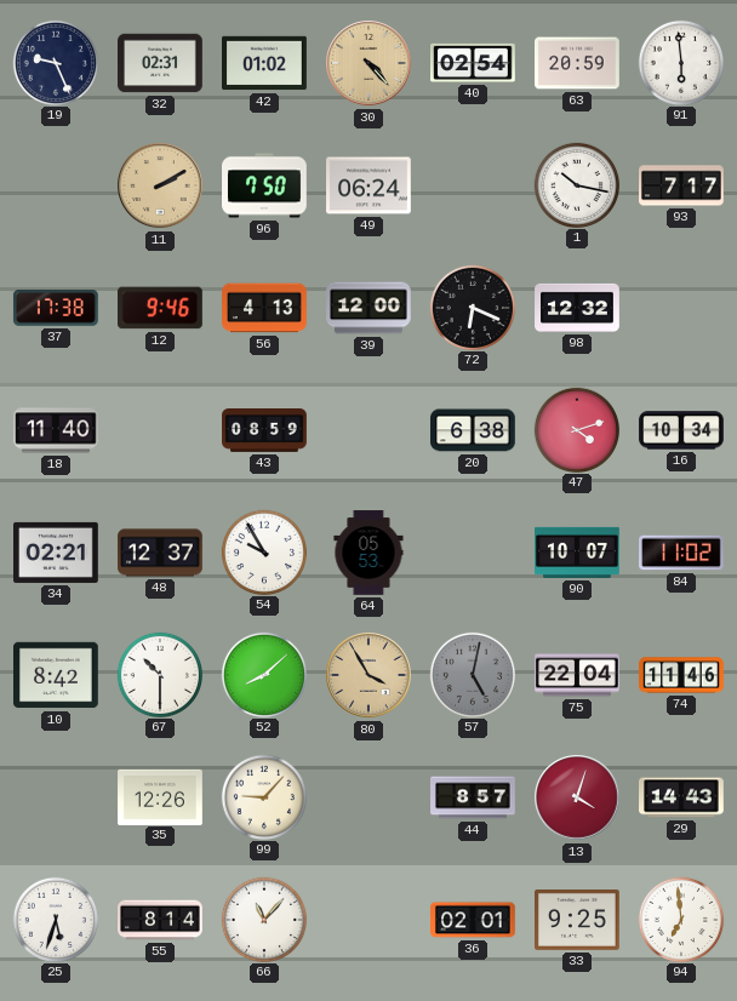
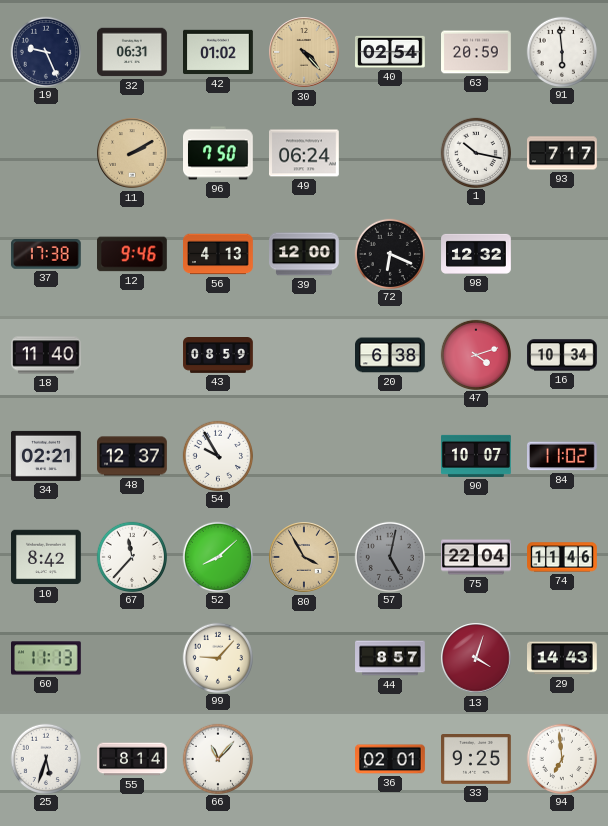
32: 02:31 -> 06:31
64: 05:53 -> none
67: 10:30 -> 11:37
60: none -> 11:13
35: 12:26 -> none
